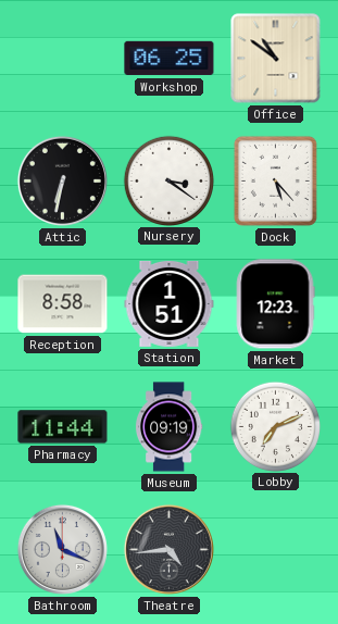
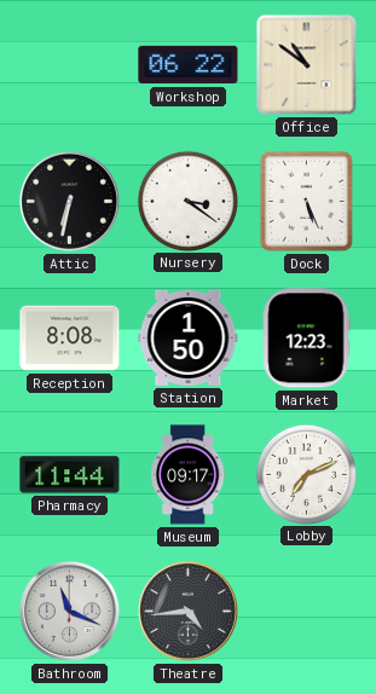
Workshop: 06:25 -> 06:22
Dock: 5:23 -> 5:26
Reception: 8:58 -> 8:08
Station: 1:51 -> 1:50
Museum: 09:19 -> 09:17
